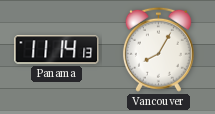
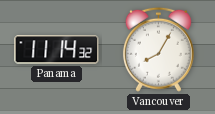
Panama: 11:14:13 -> 11:14:32
